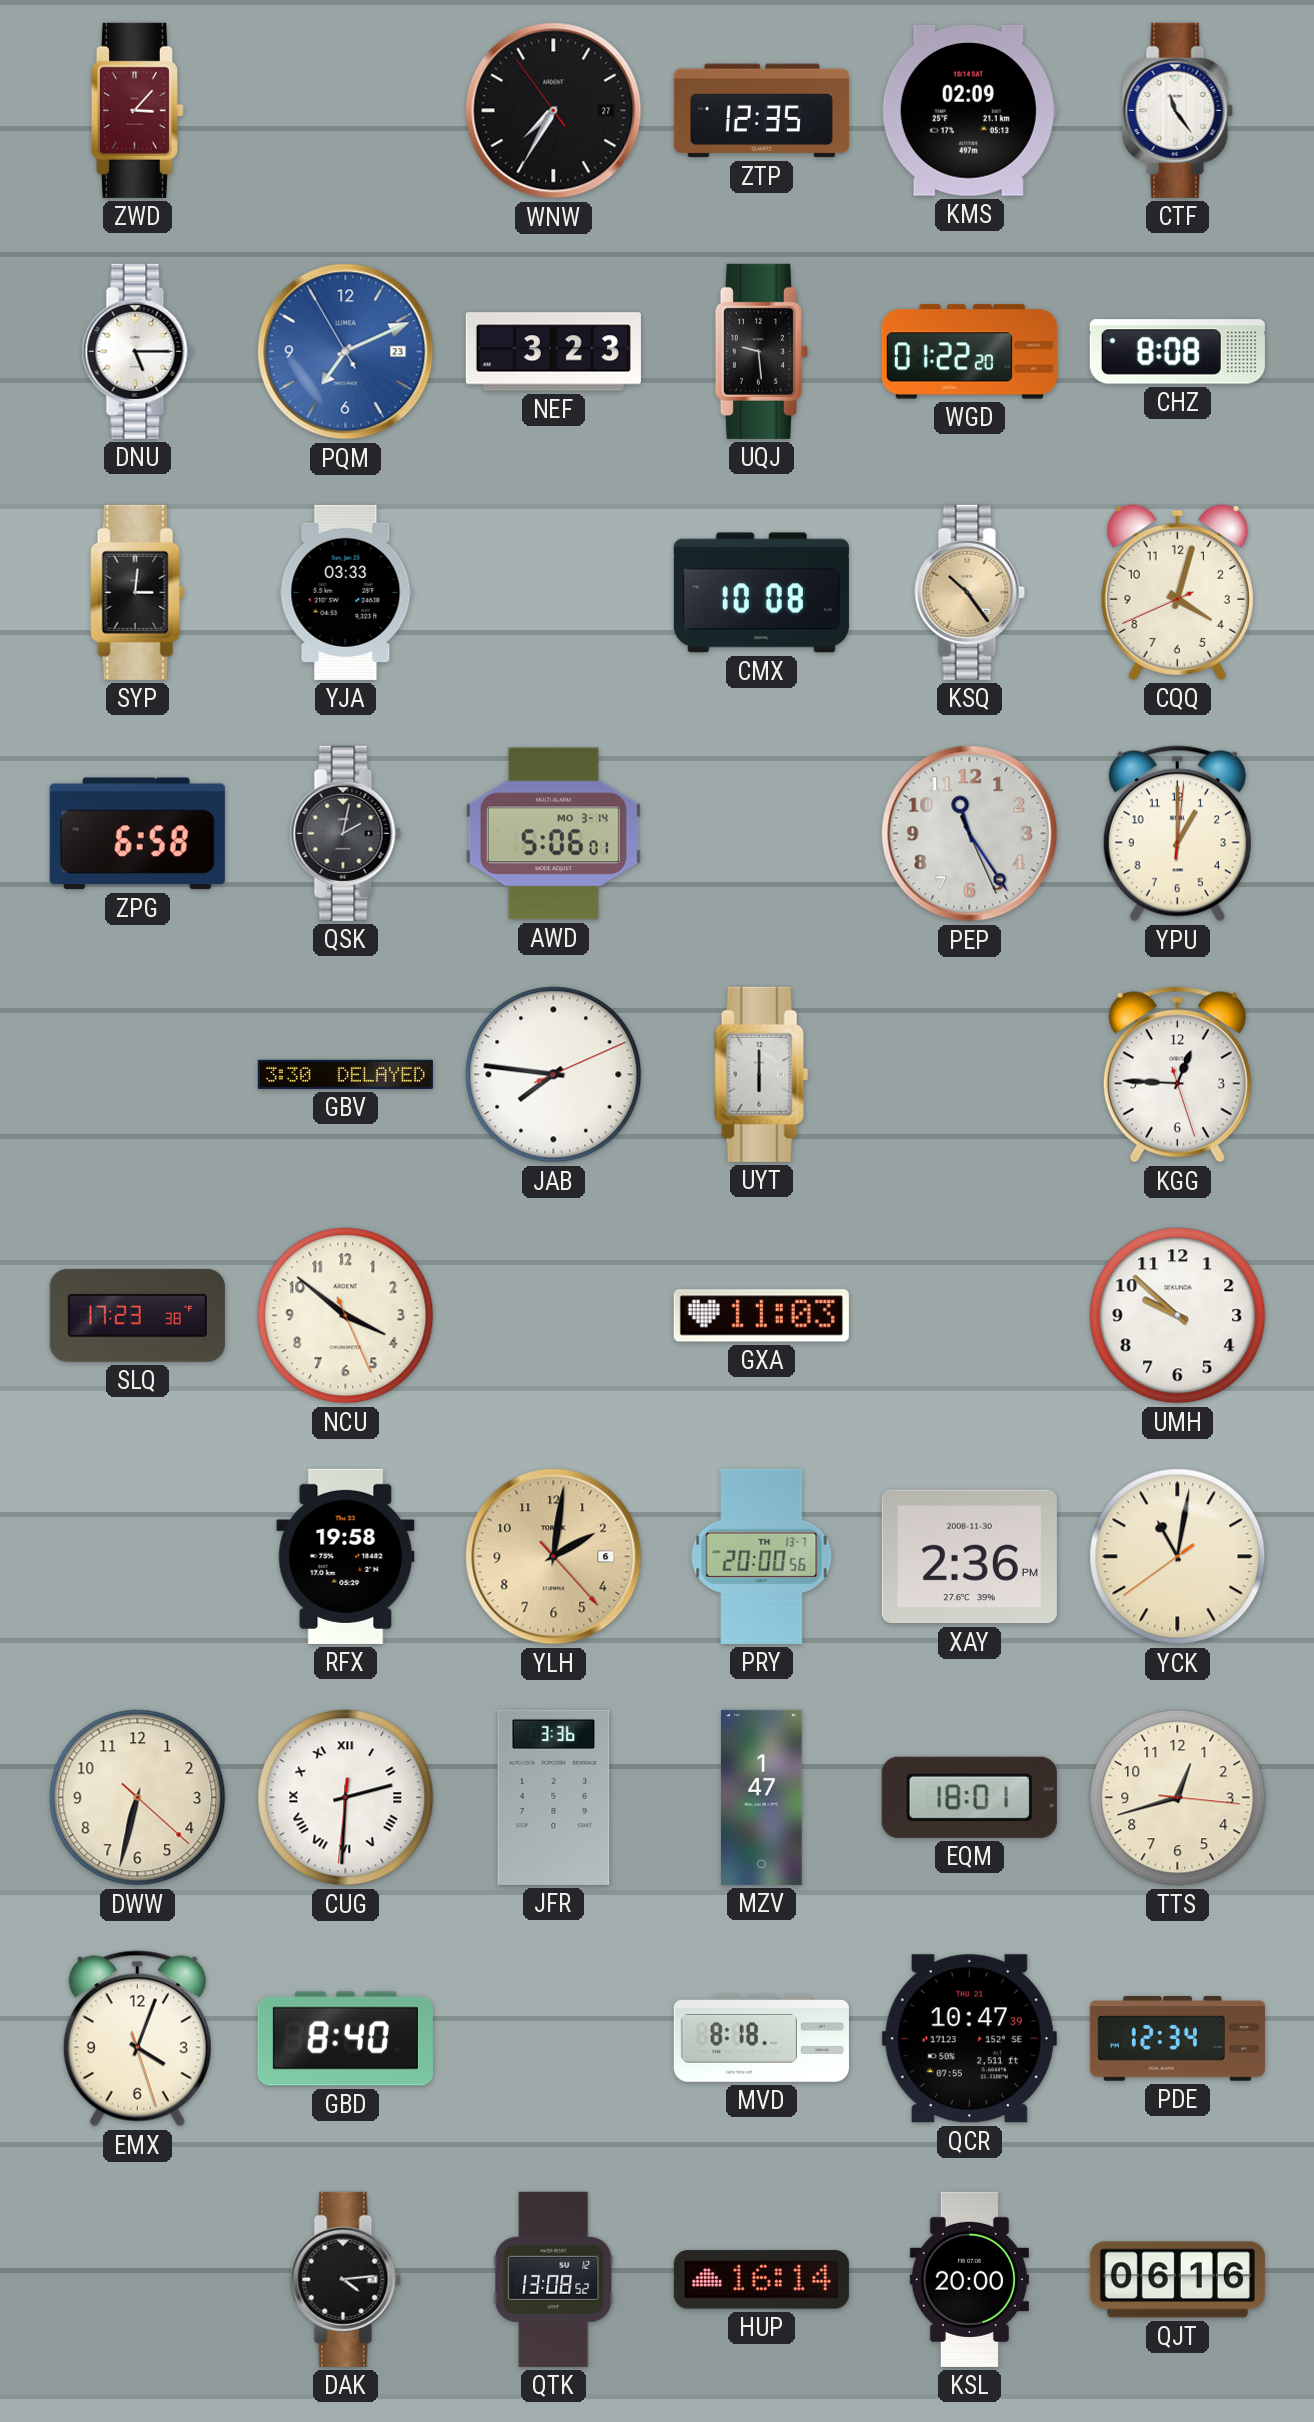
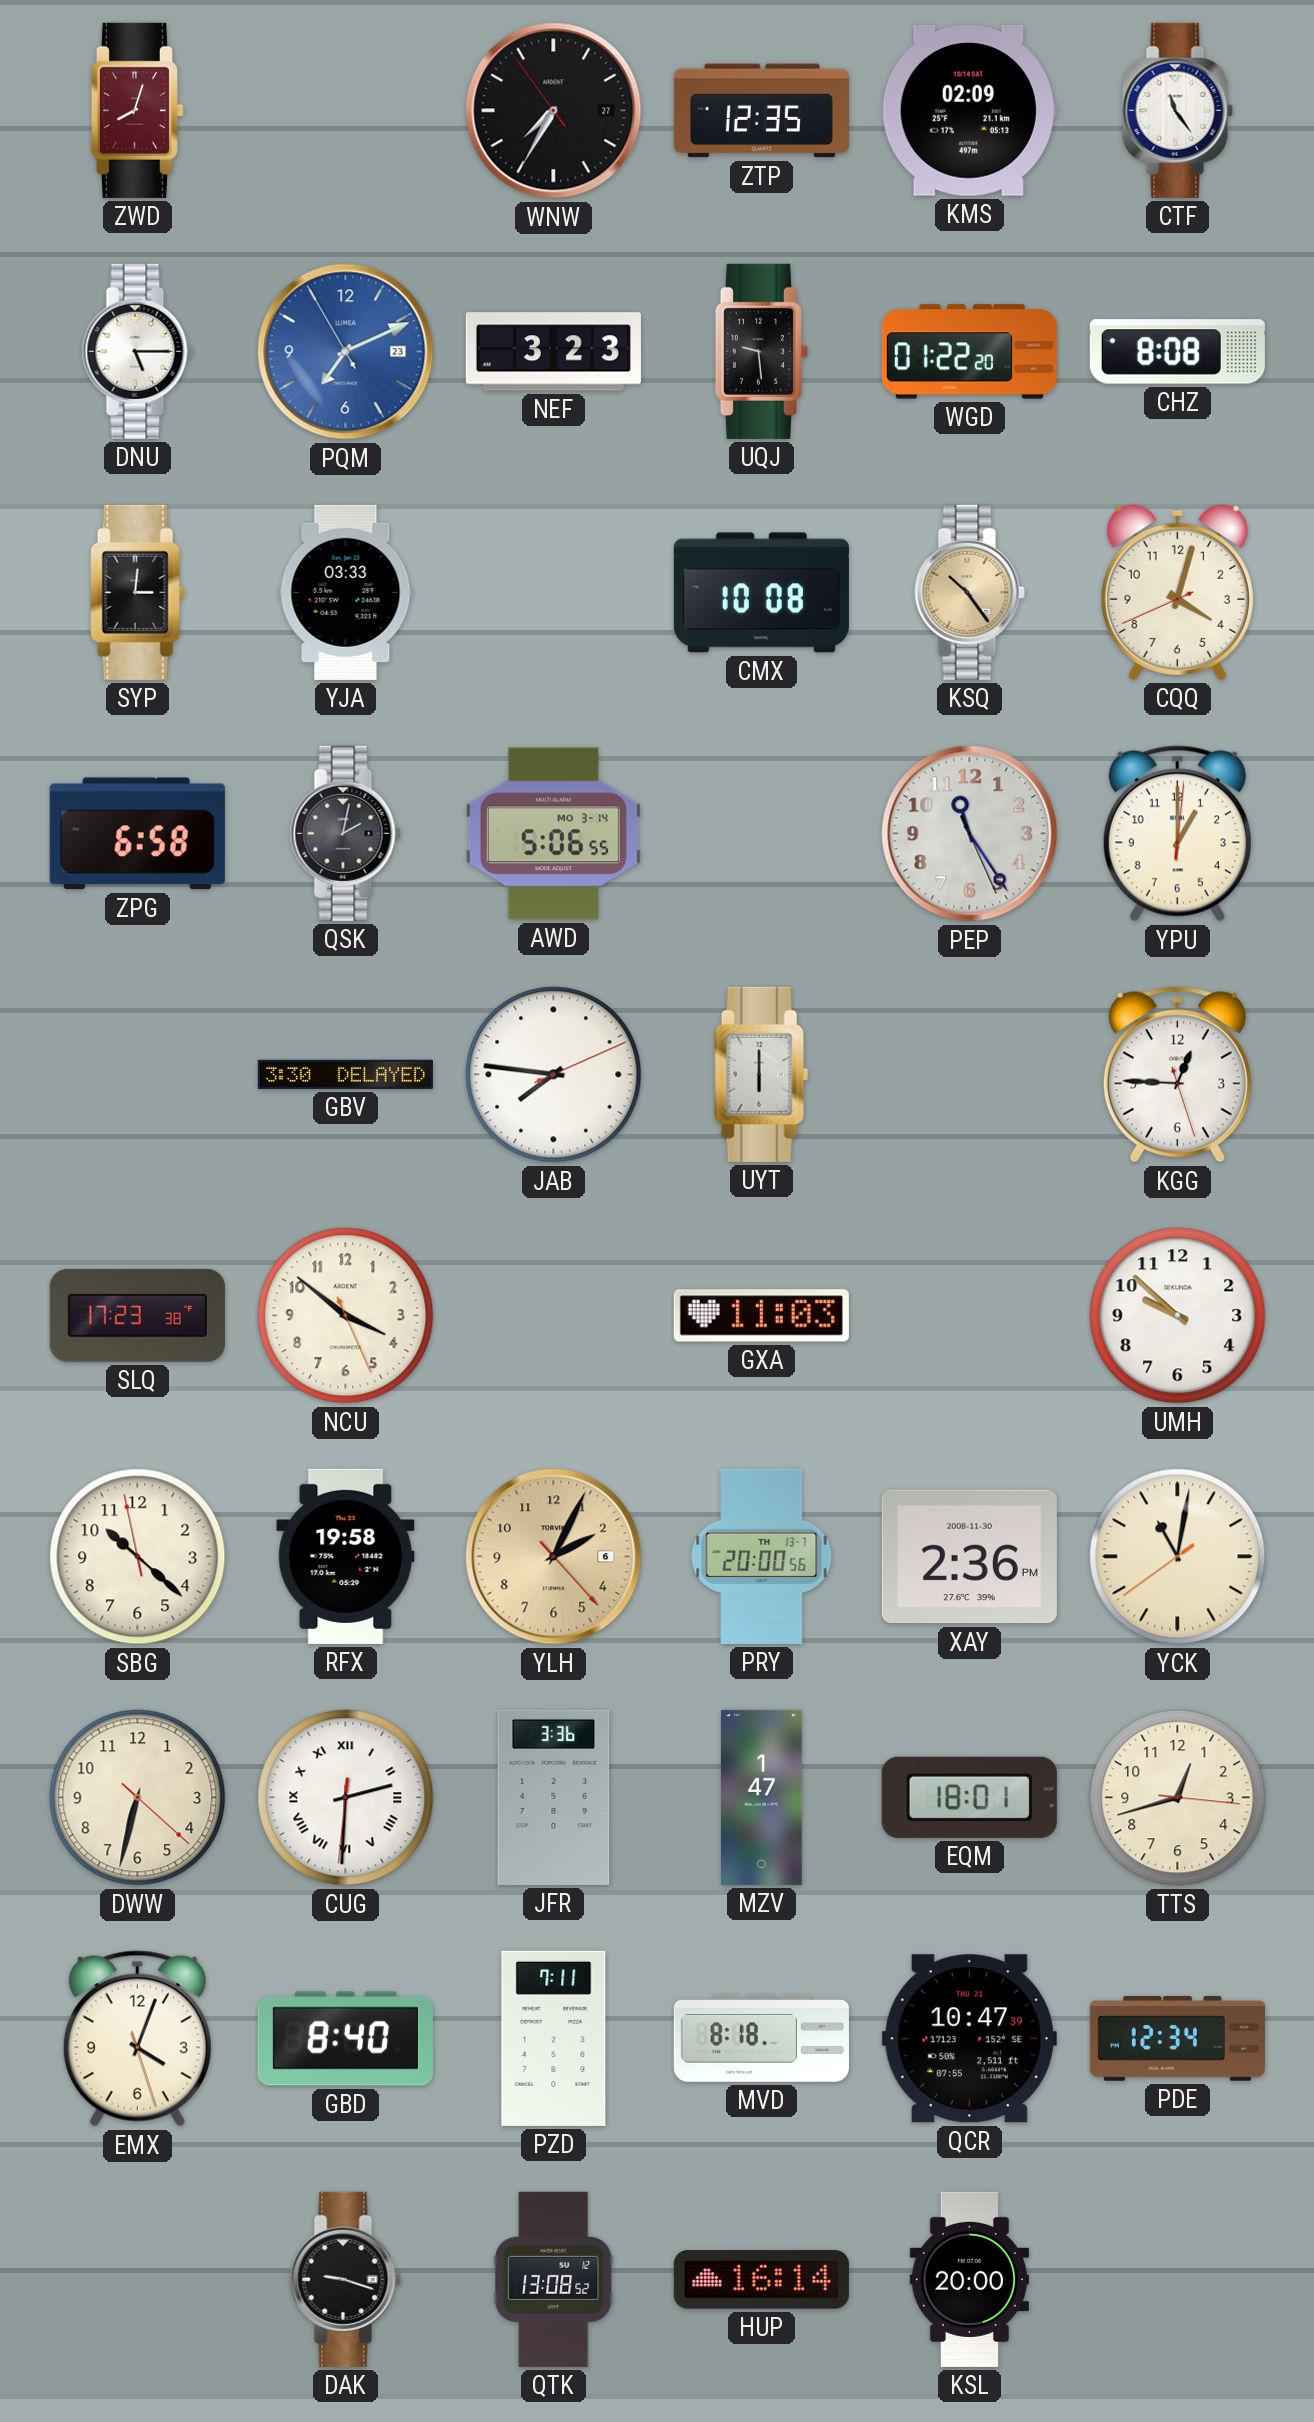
ZWD: 3:07 -> 8:03
AWD: 5:06:01 -> 5:06:55
SBG: none -> 10:21
YLH: 2:01 -> 2:04
PZD: none -> 7:11
DAK: 4:14 -> 9:18
QJT: 06:16 -> none
